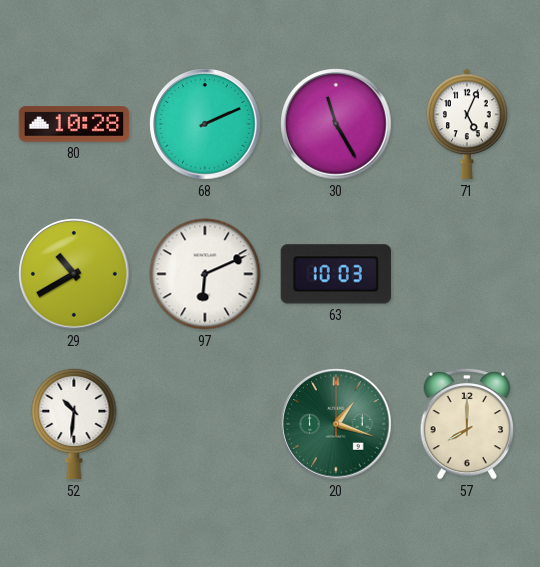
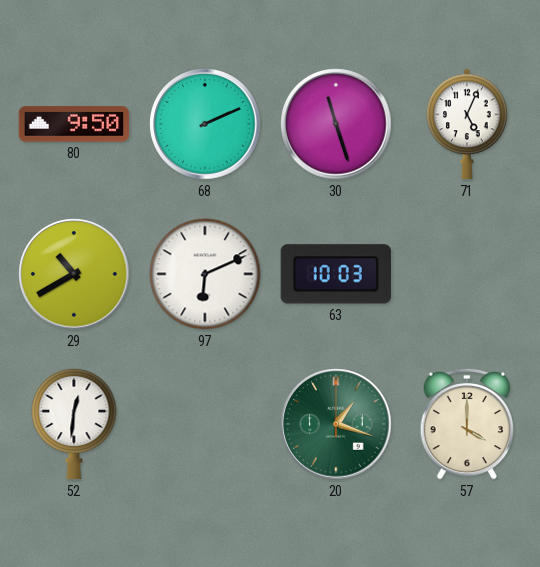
80: 10:28 -> 9:50
30: 11:25 -> 11:27
52: 10:31 -> 12:31
57: 8:00 -> 4:00
